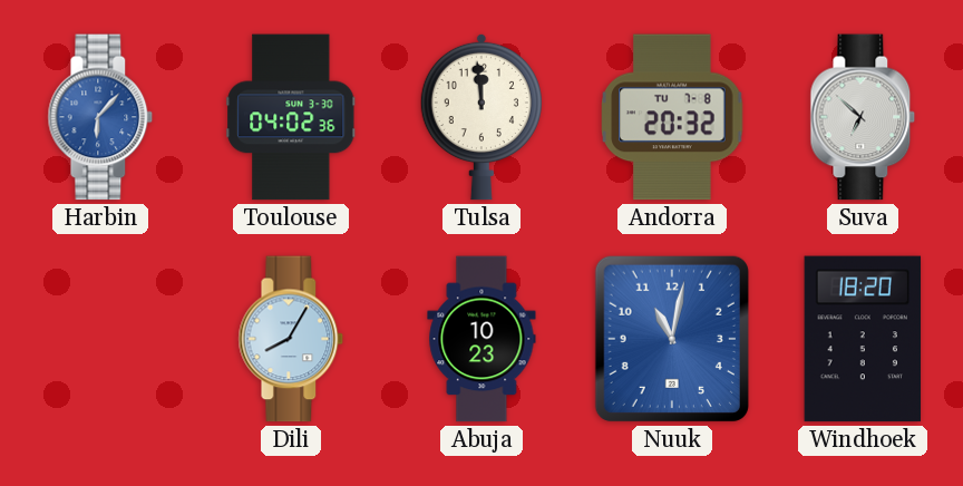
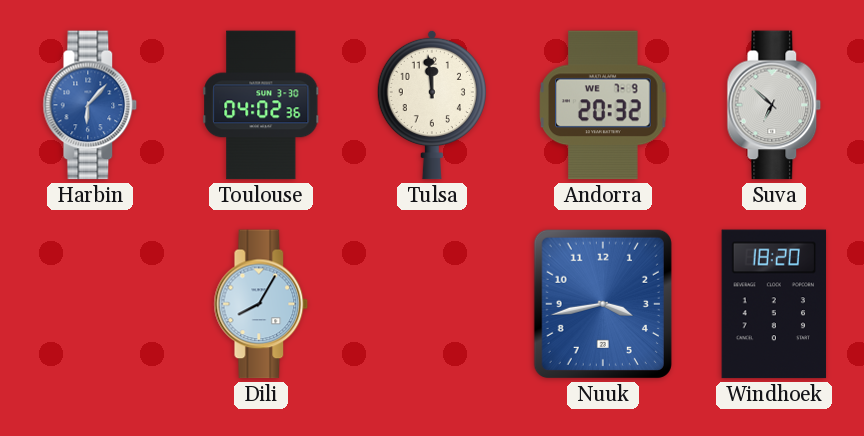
Andorra date: TU 7-8 -> WE 7-9
Abuja: 10:23 -> none
Nuuk: 11:02 -> 3:43
